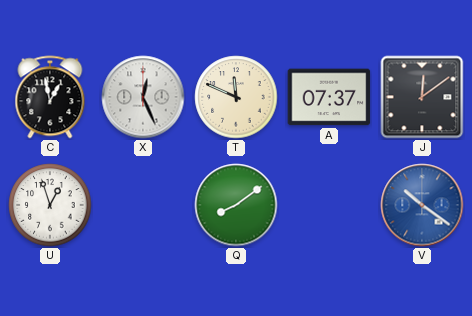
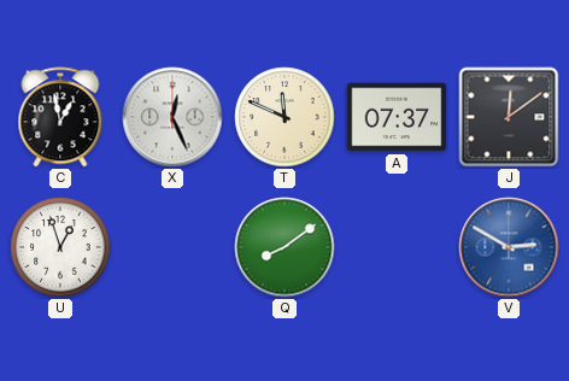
V: 10:21 -> 2:50
